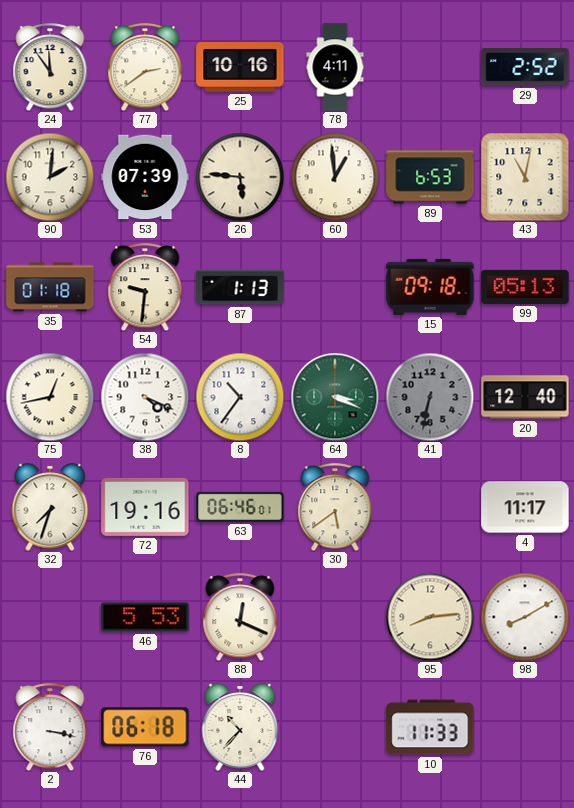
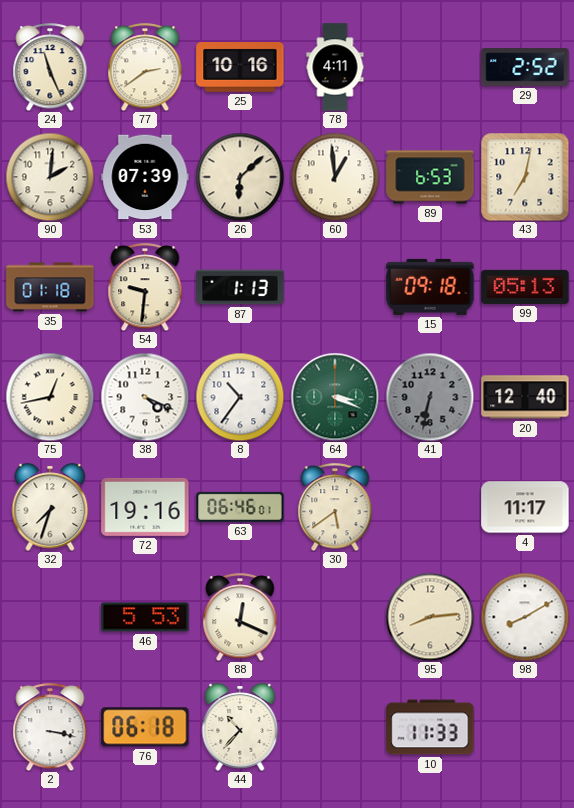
24: 11:54 -> 11:26
26: 5:46 -> 6:08
43: 11:02 -> 7:02
